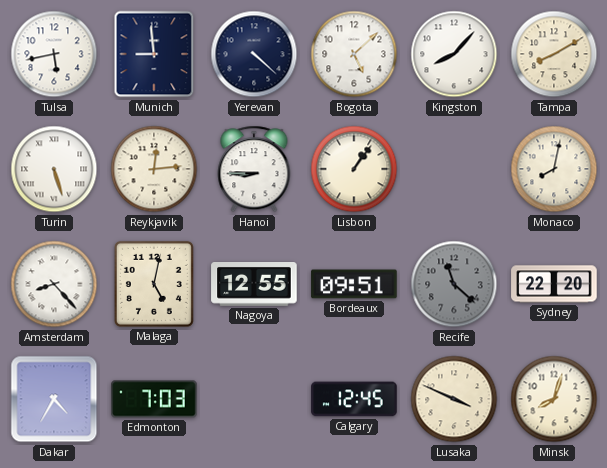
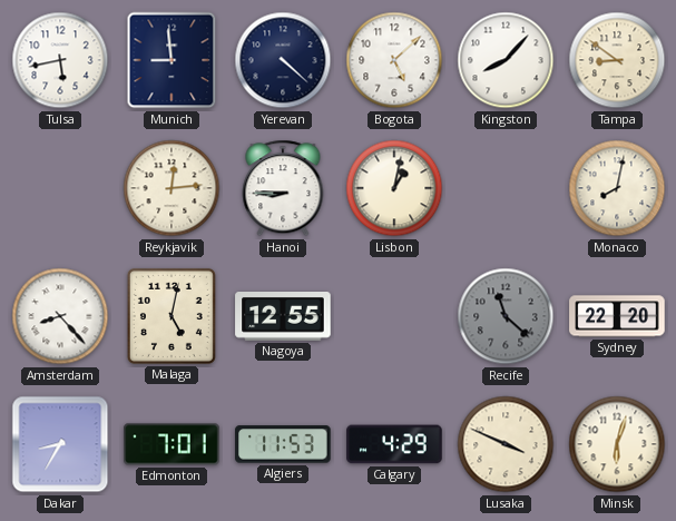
Tampa: 8:10 -> 8:51
Turin: 5:27 -> none
Lisbon: 1:06 -> 1:02
Bordeaux: 09:51 -> none
Dakar: 4:35 -> 8:35
Edmonton: 7:03 -> 7:01
Algiers: none -> 11:53
Calgary: 12:45 -> 4:29
Minsk: 8:03 -> 6:03
